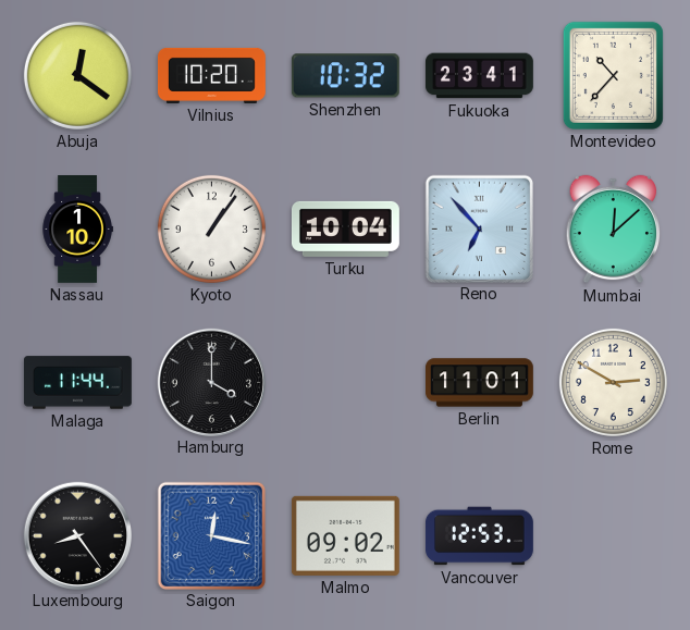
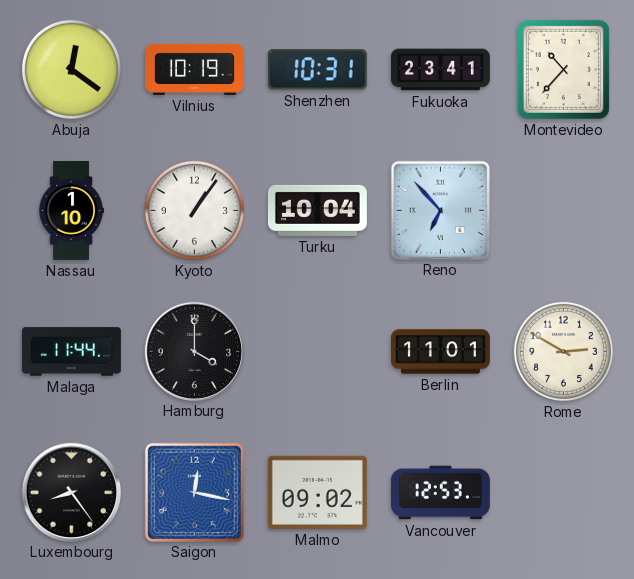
Vilnius: 10:20 -> 10:19
Shenzhen: 10:32 -> 10:31
Mumbai: 12:08 -> none
